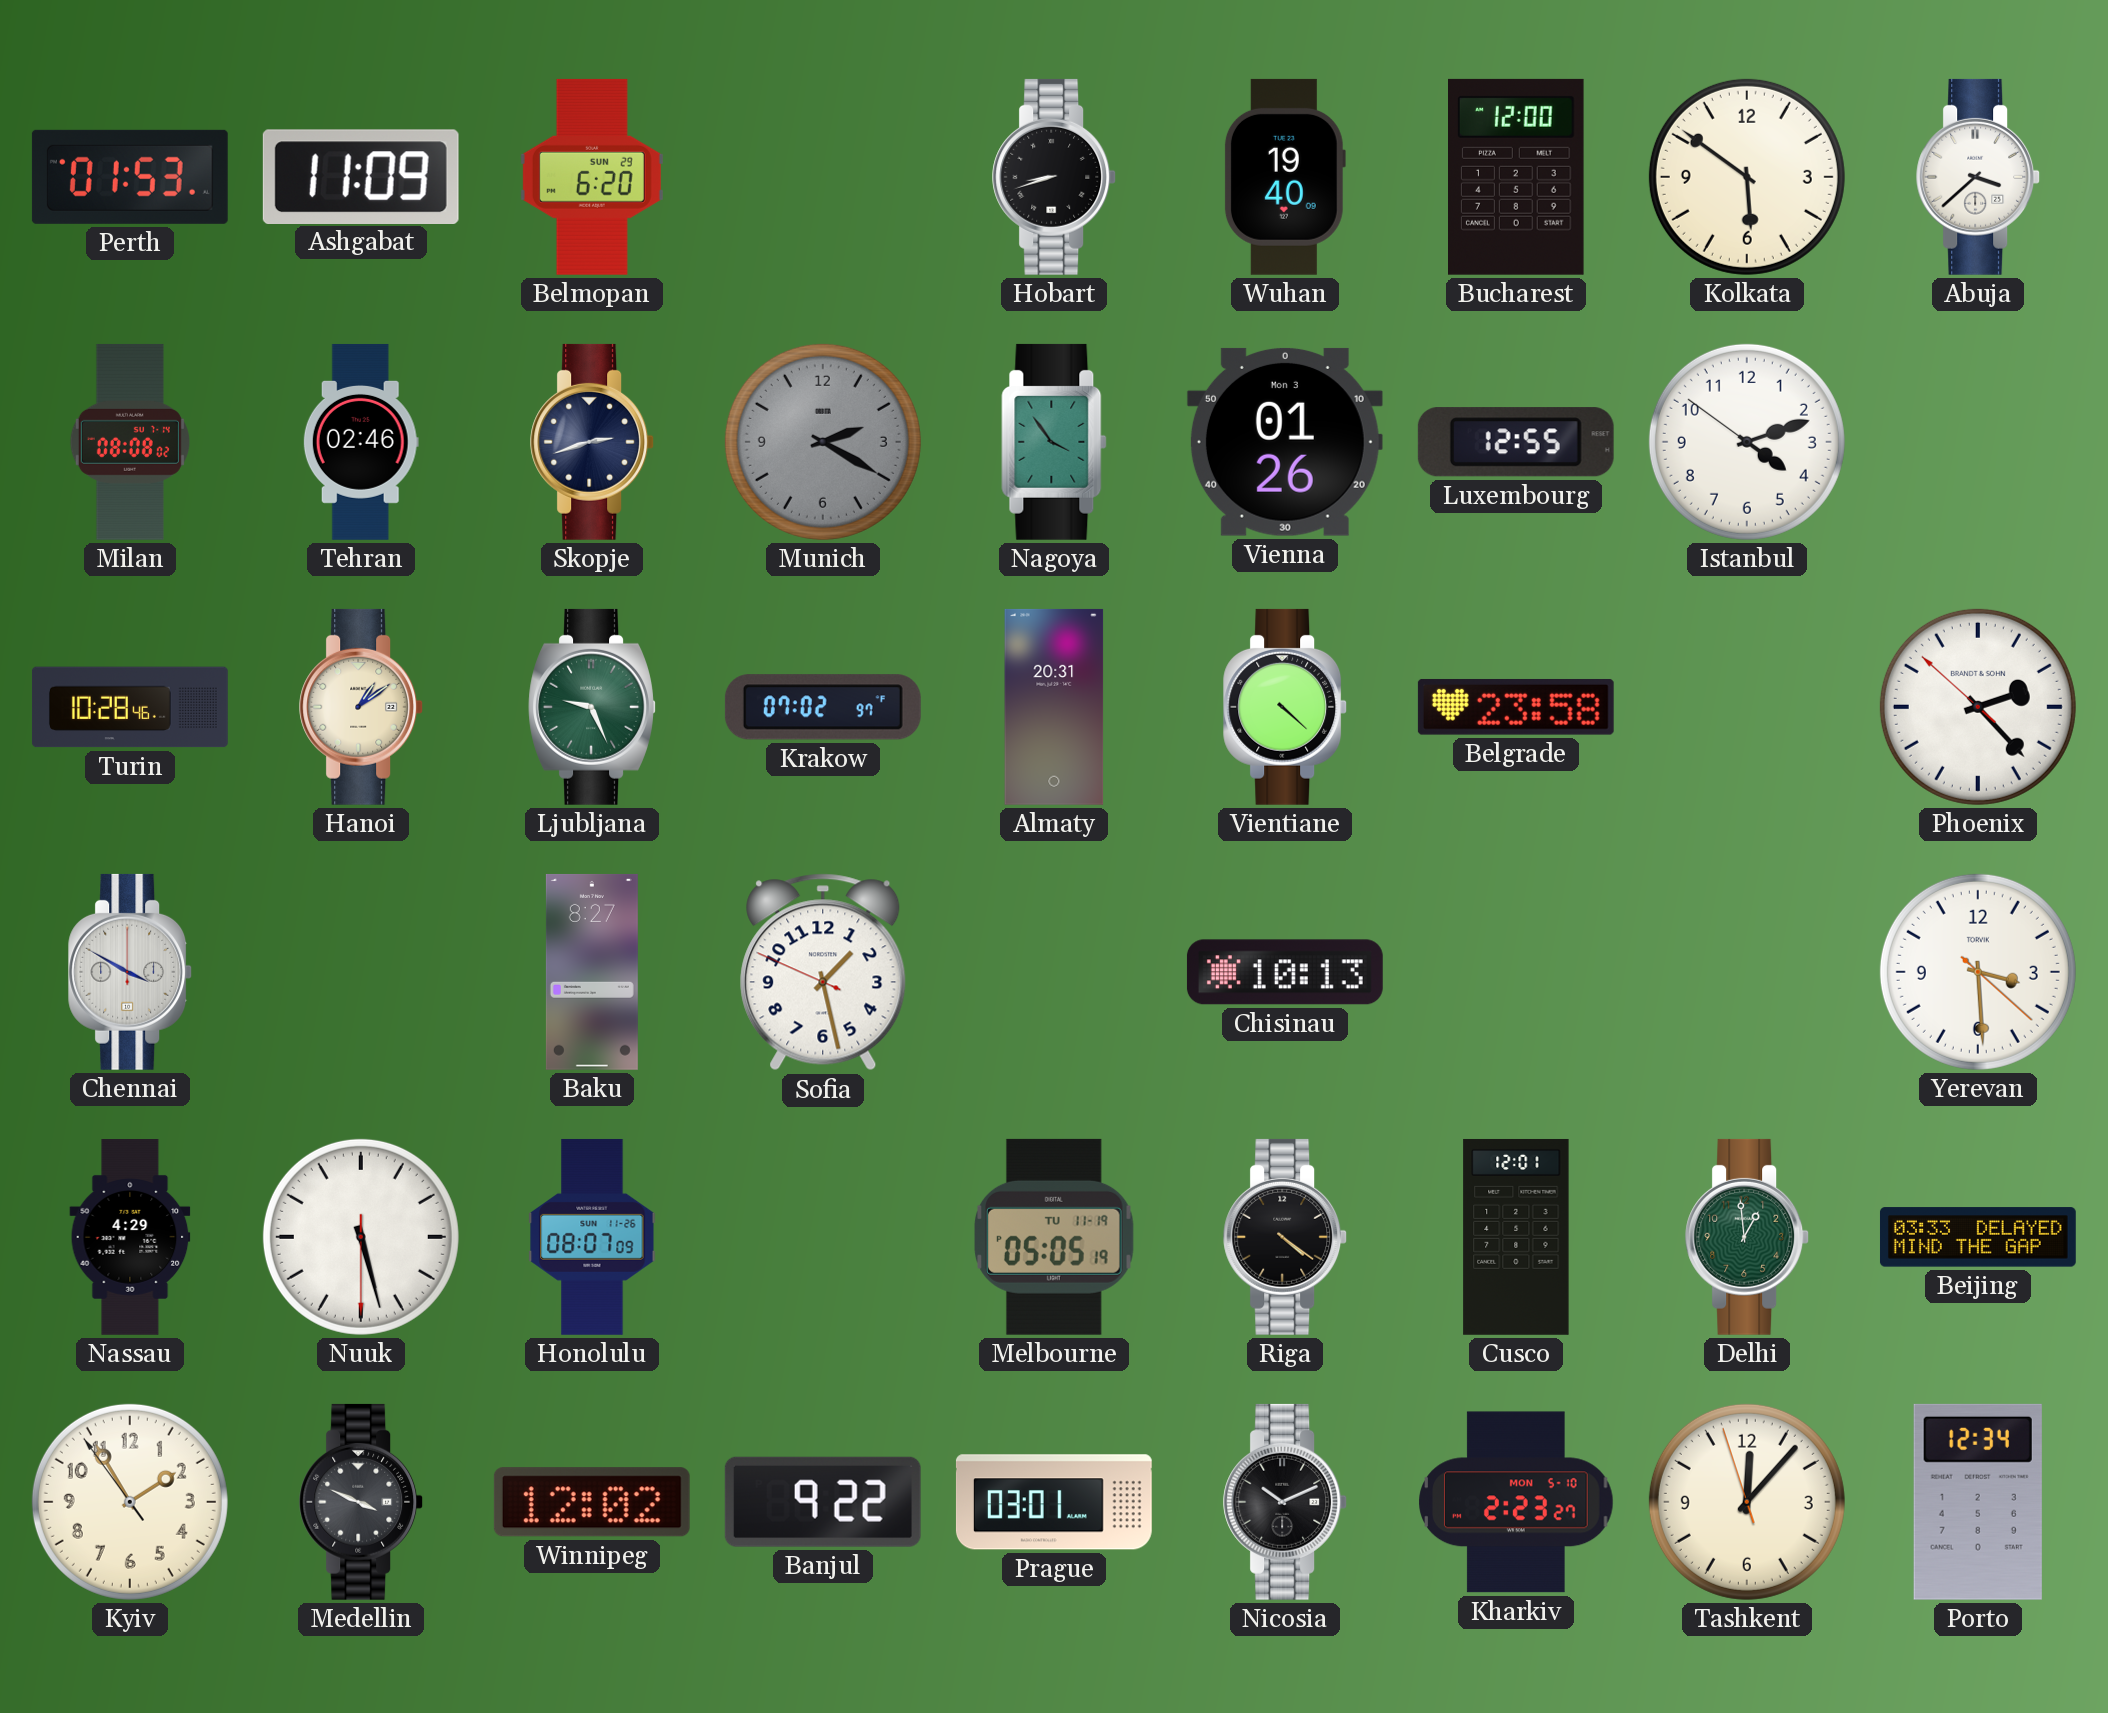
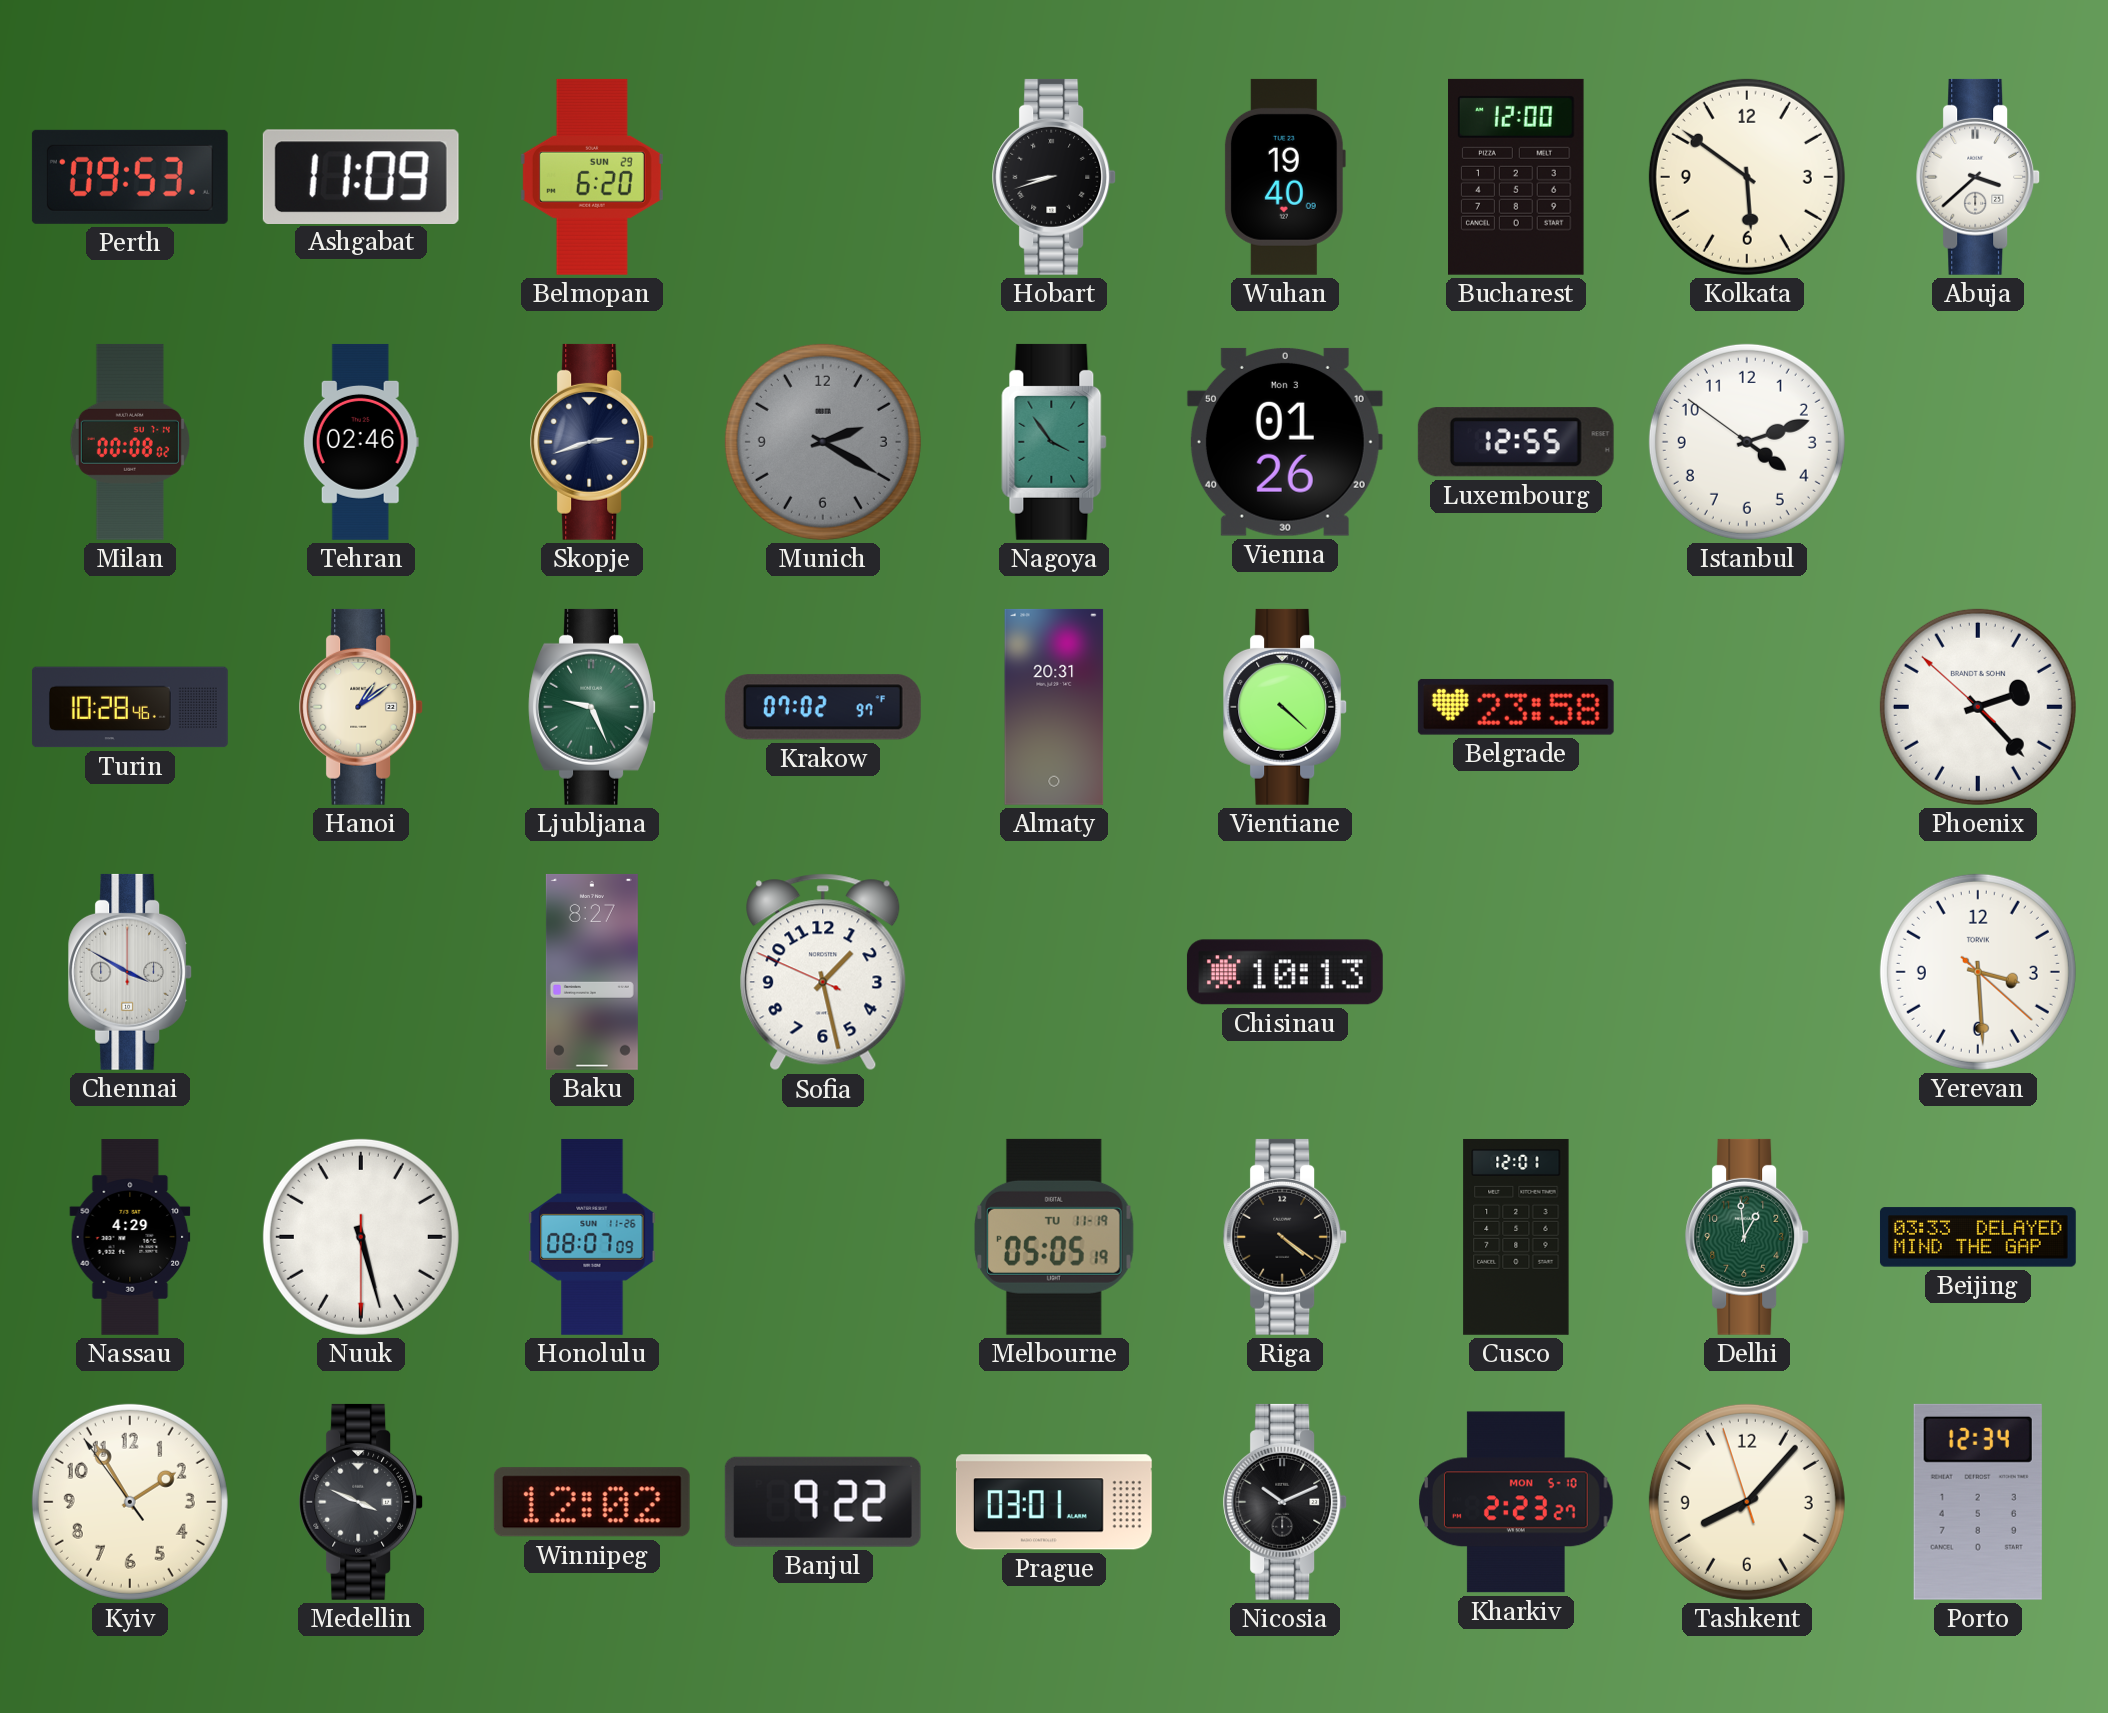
Perth: 01:53 -> 09:53
Milan: 08:08 -> 00:08
Tashkent: 12:06 -> 8:06
